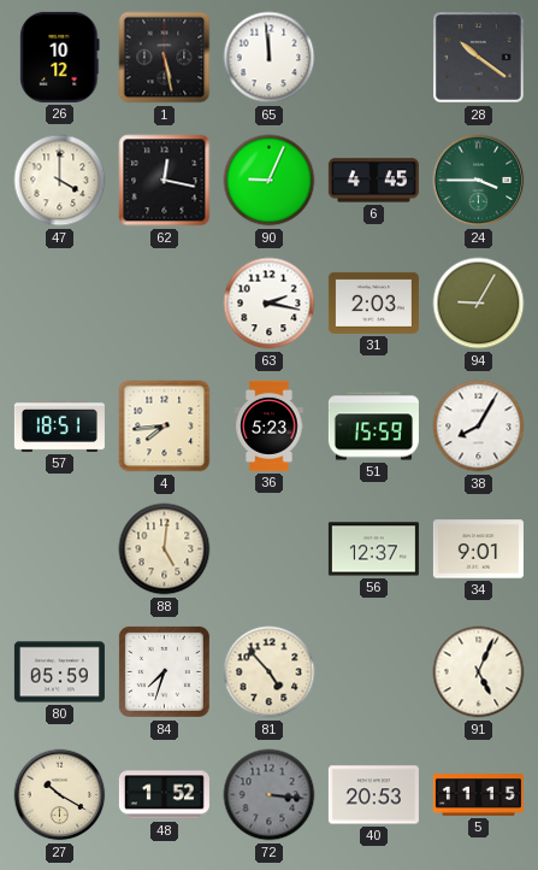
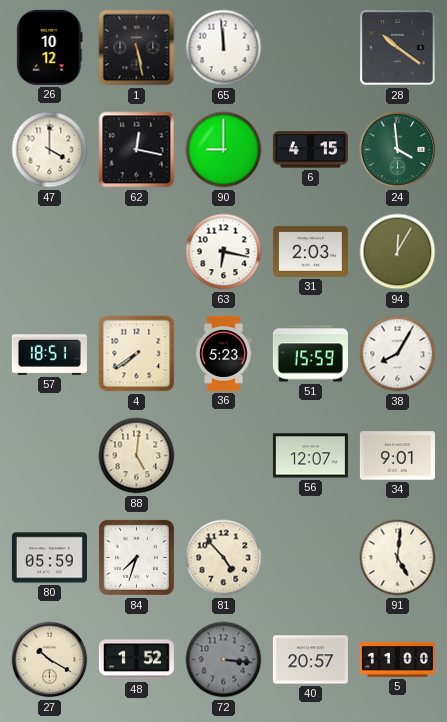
90: 9:04 -> 9:00
6: 4:45 -> 4:15
24: 3:45 -> 3:59
63: 2:17 -> 6:17
94: 9:05 -> 12:05
4: 7:44 -> 7:39
56: 12:37 -> 12:07
91: 5:04 -> 5:01
40: 20:53 -> 20:57
5: 11:15 -> 11:00
